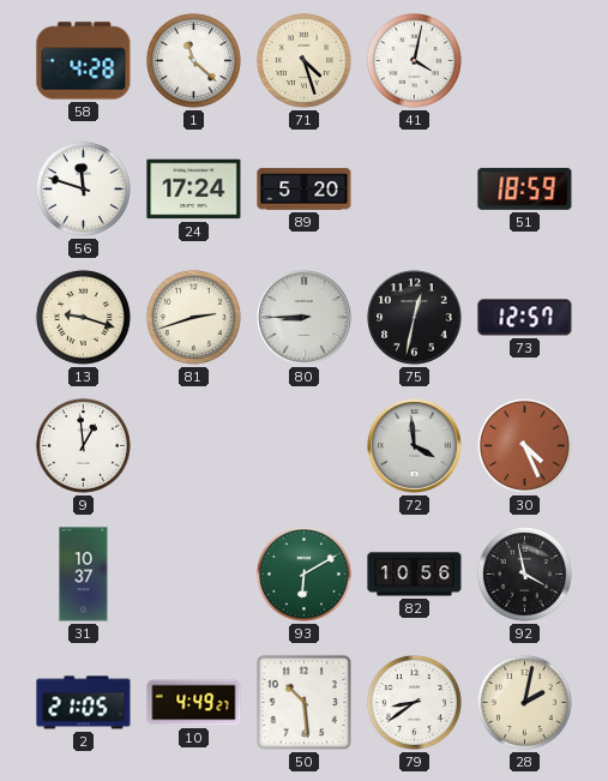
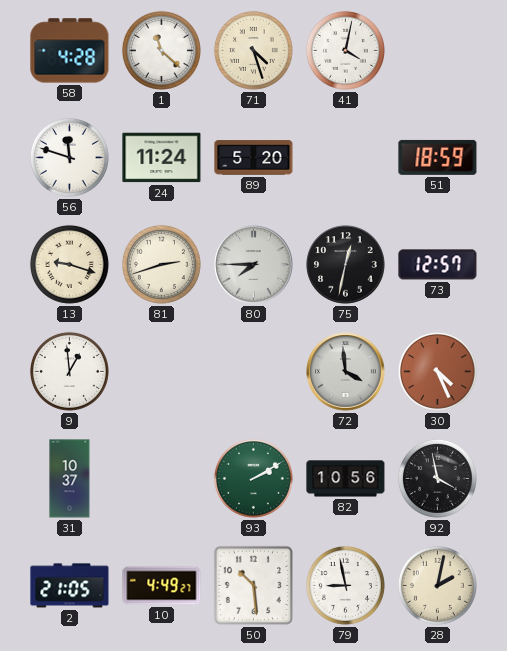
24: 17:24 -> 11:24
80: 8:45 -> 7:45
93: 6:10 -> 2:10
79: 8:39 -> 8:58
